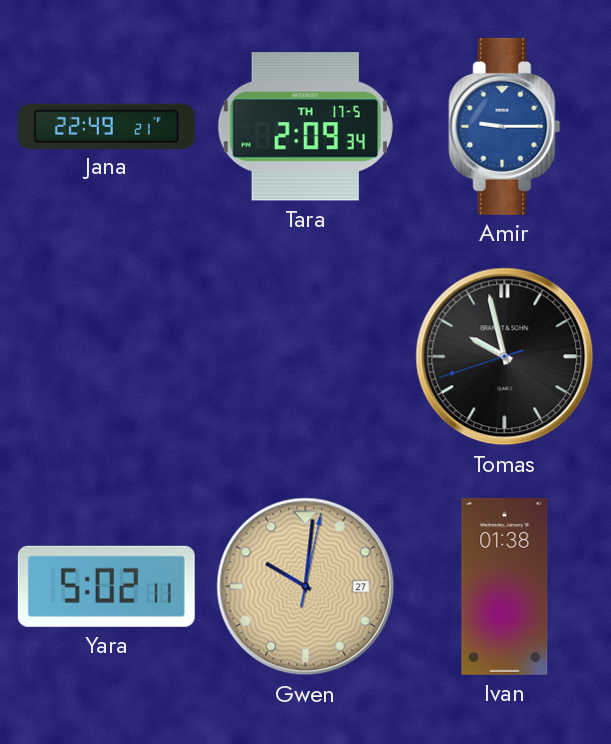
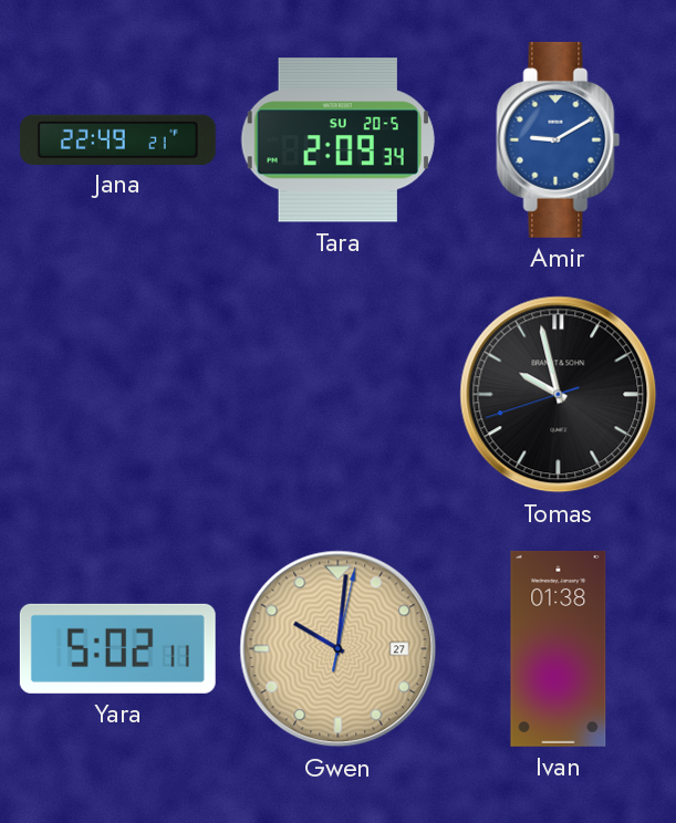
Tara date: TH 17-5 -> SU 20-5
Amir: 9:15 -> 9:10
